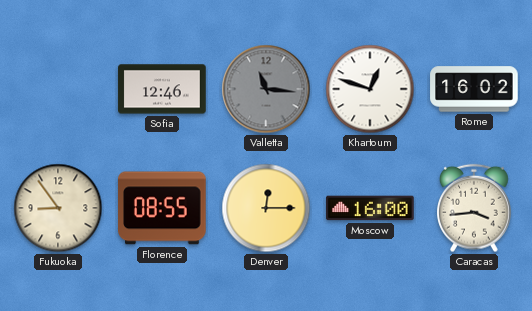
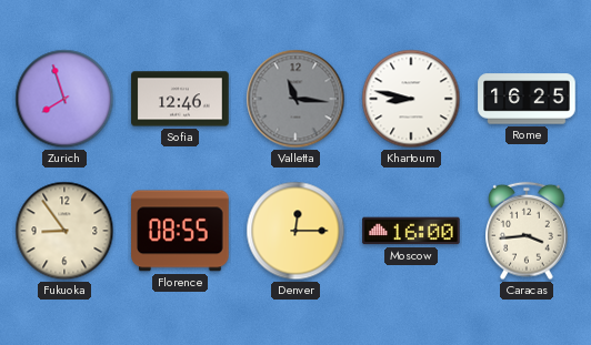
Zurich: none -> 7:57
Khartoum: 12:48 -> 8:47
Rome: 16:02 -> 16:25
